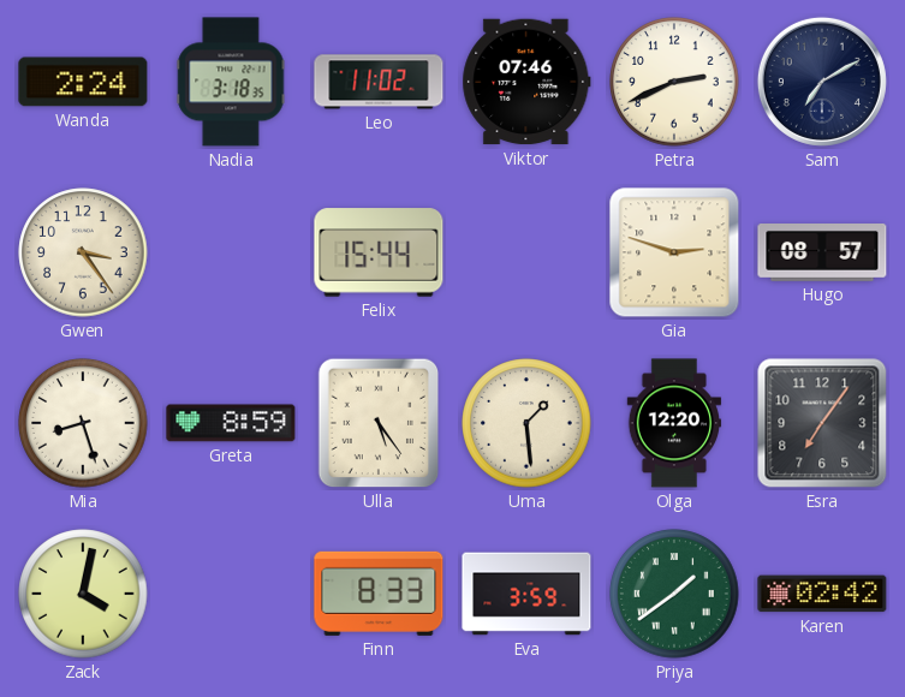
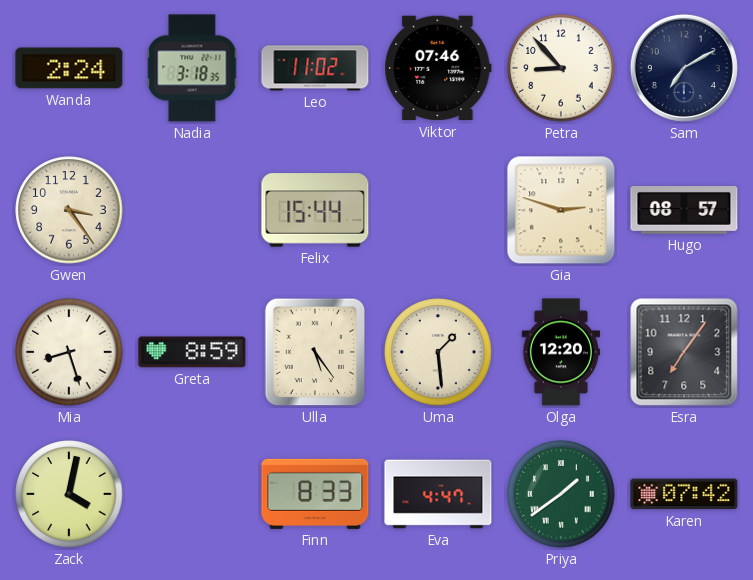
Petra: 2:41 -> 8:53
Eva: 3:59 -> 4:47
Karen: 02:42 -> 07:42
